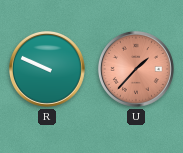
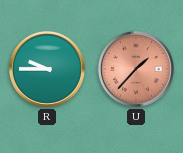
R: 9:49 -> 9:45
